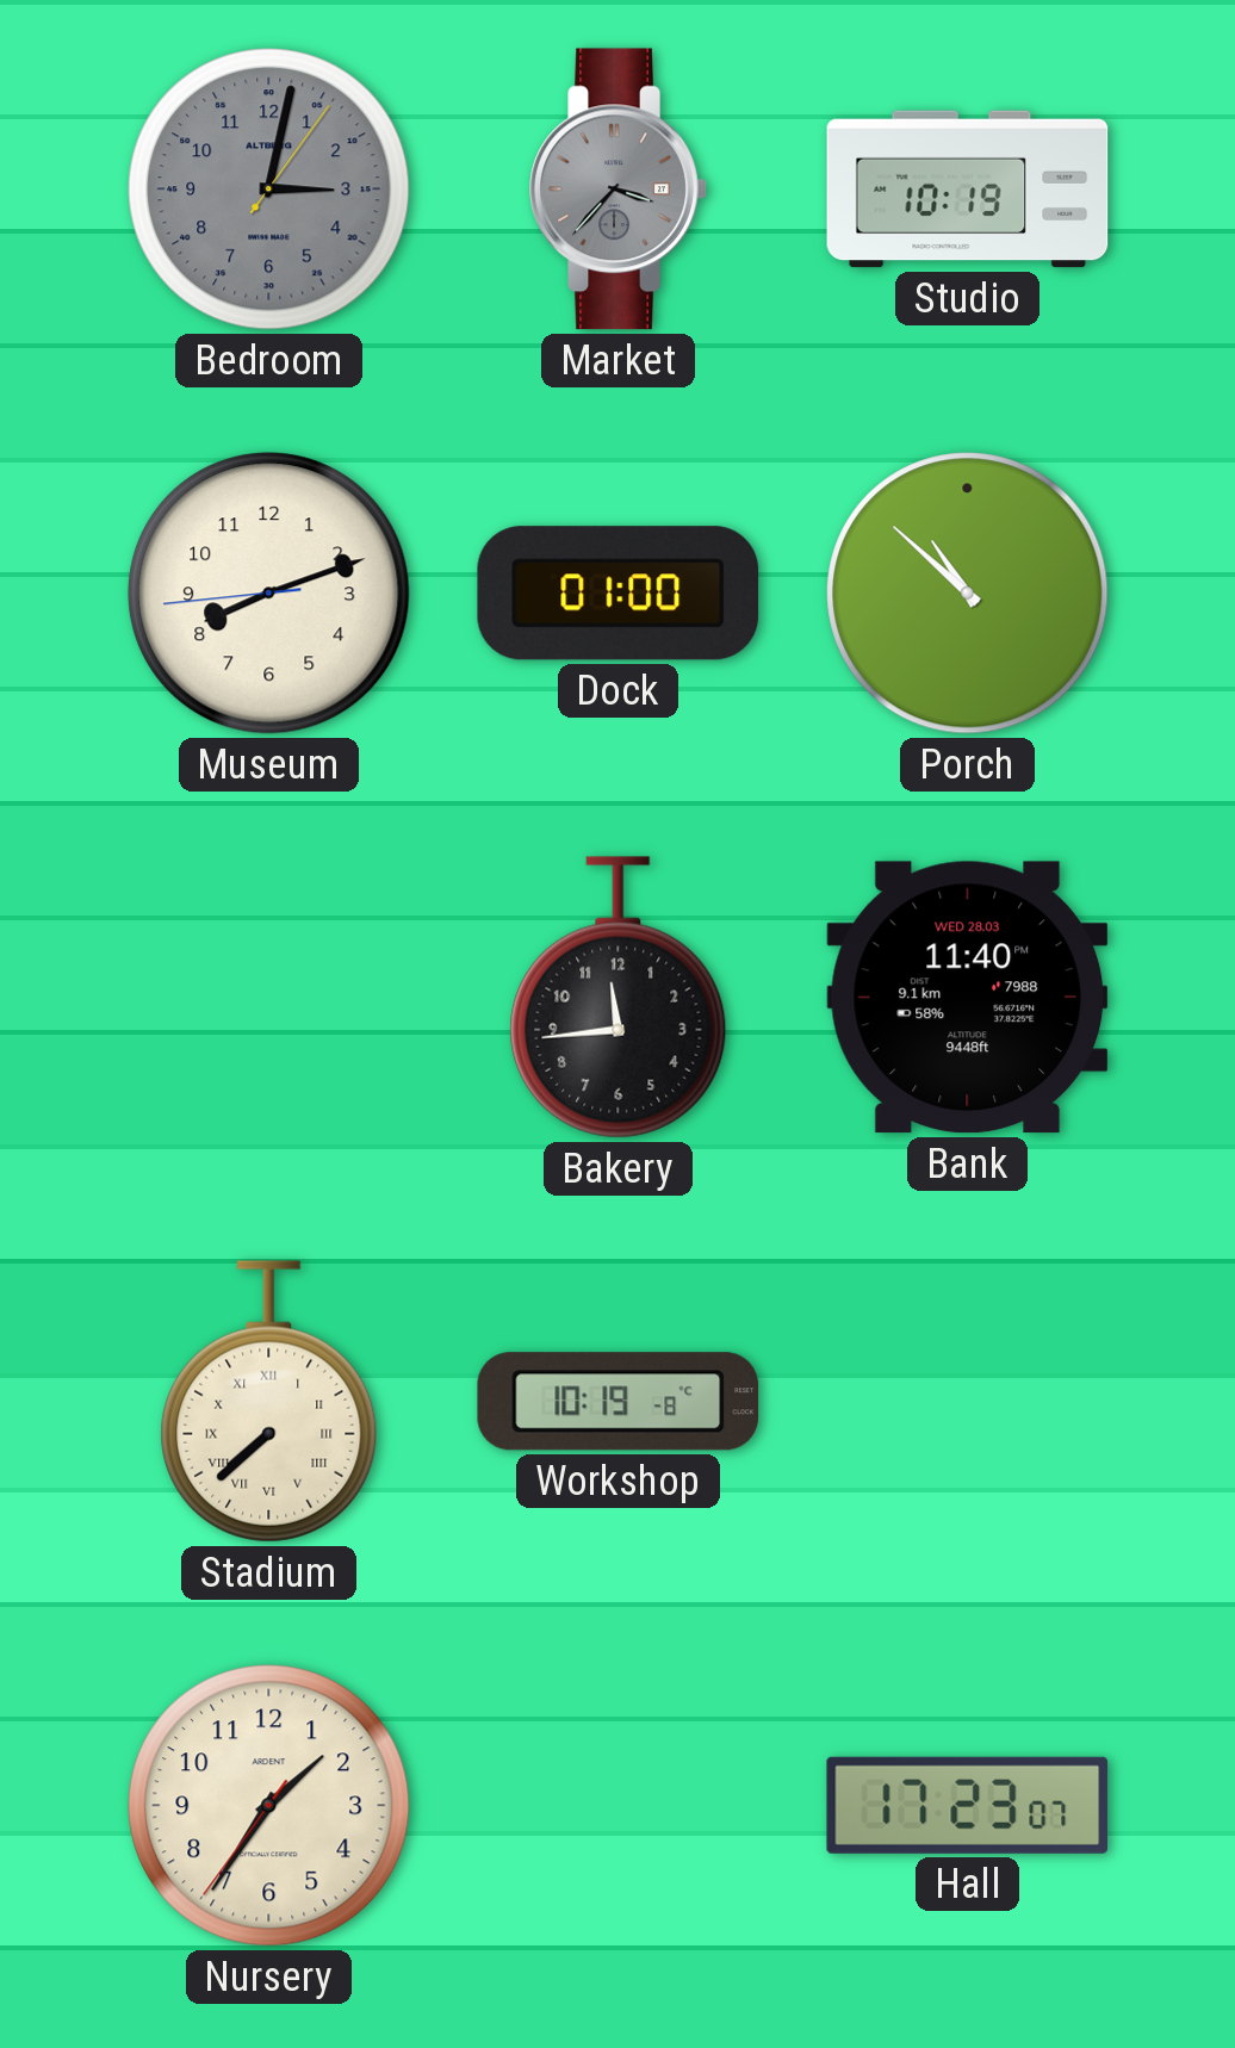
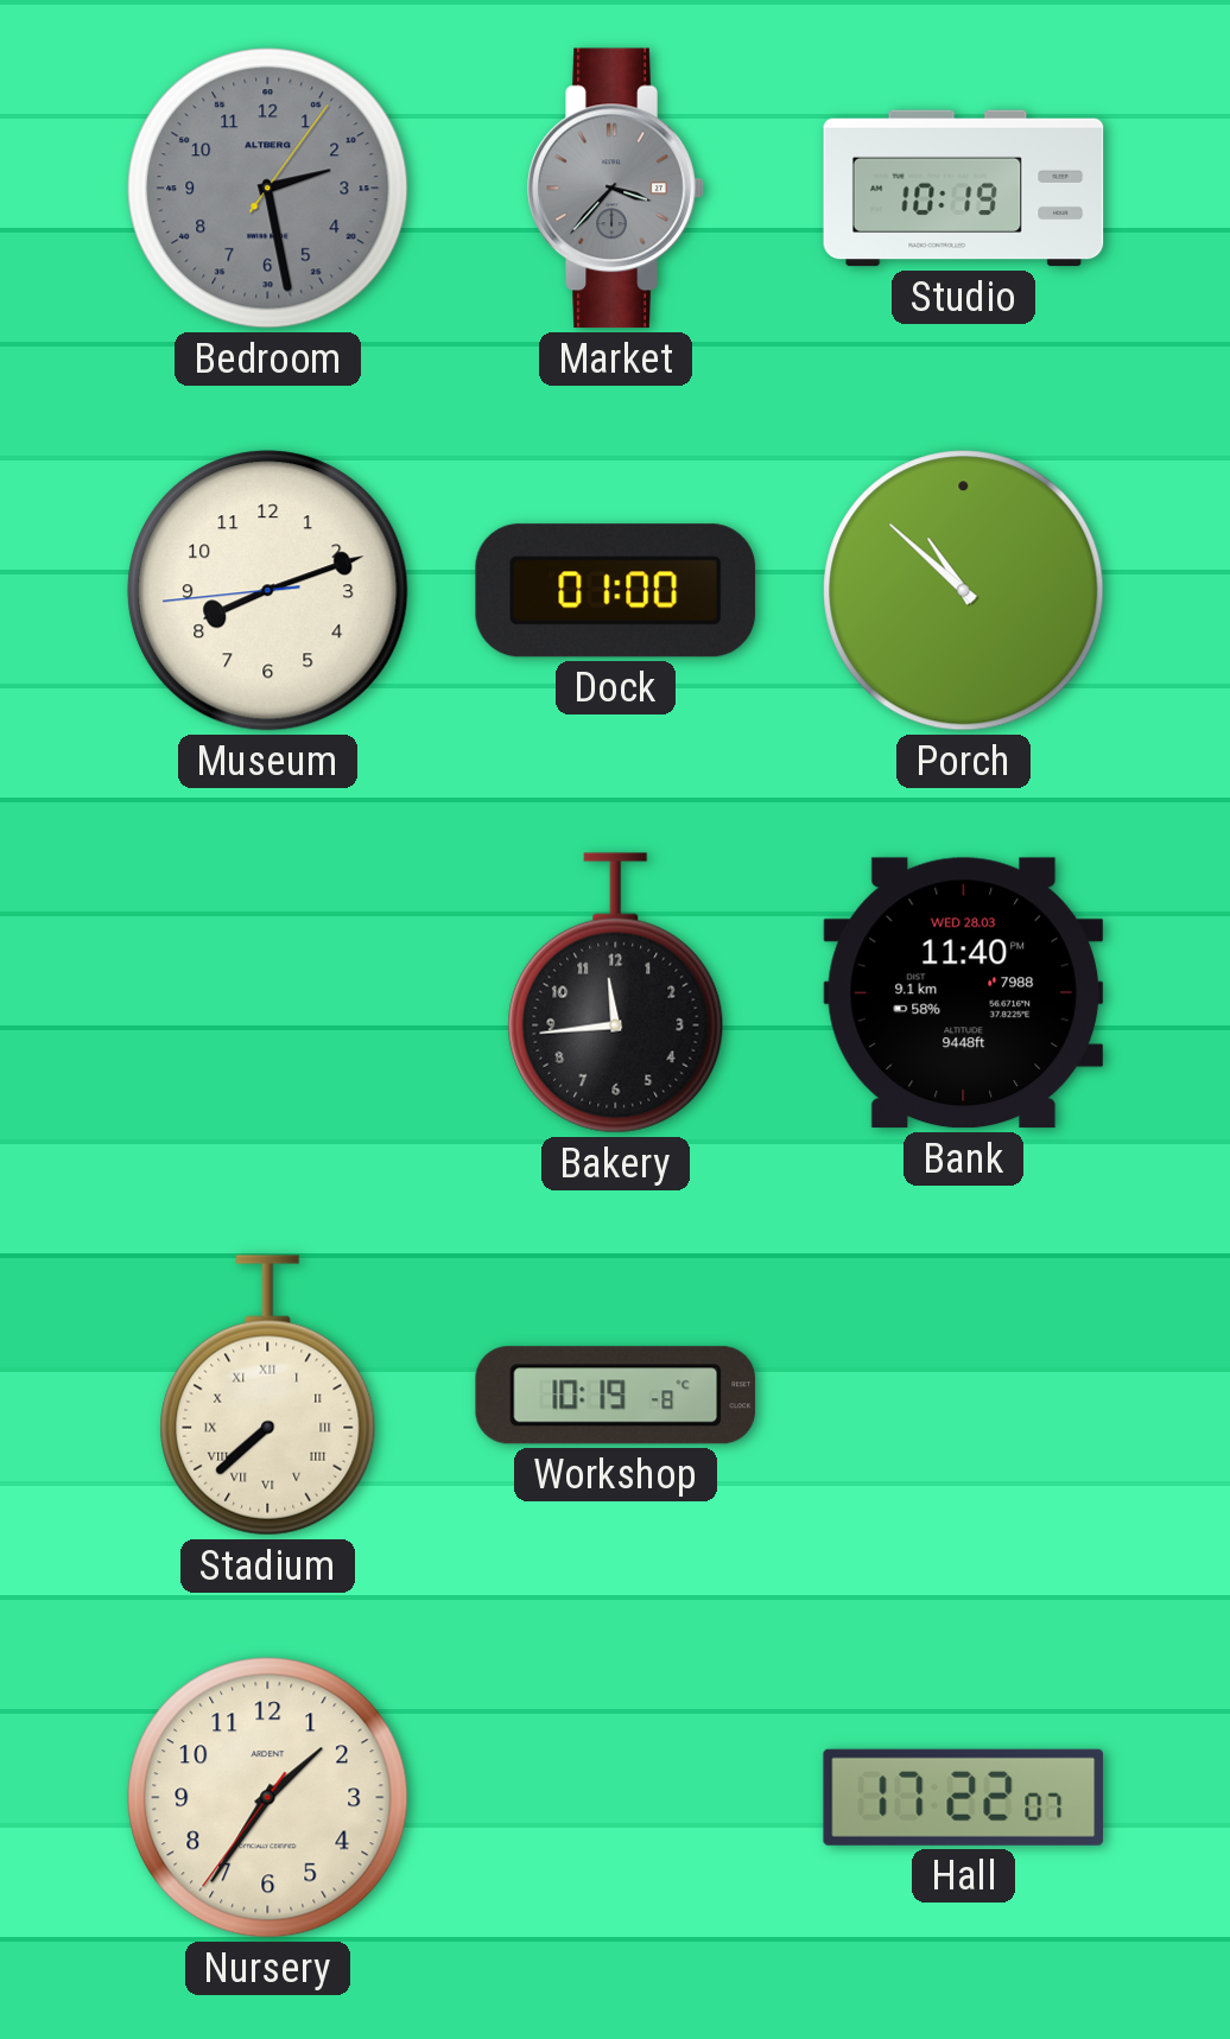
Bedroom: 3:02 -> 2:28
Hall: 17:23 -> 17:22
